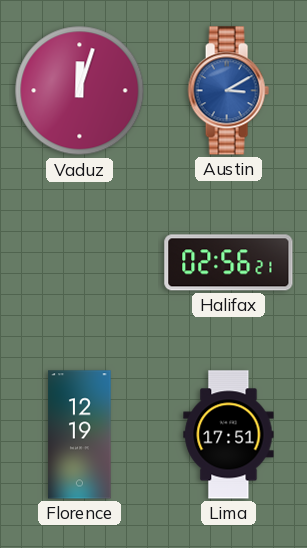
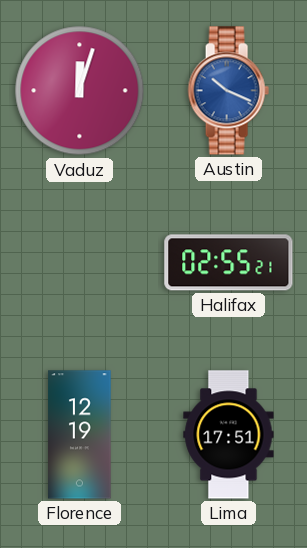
Austin: 3:10 -> 10:19
Halifax: 02:56 -> 02:55
